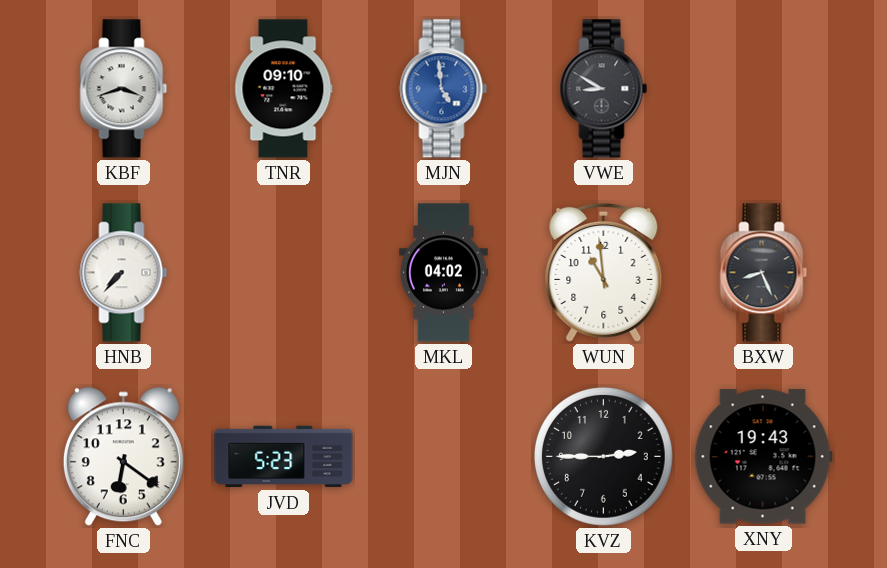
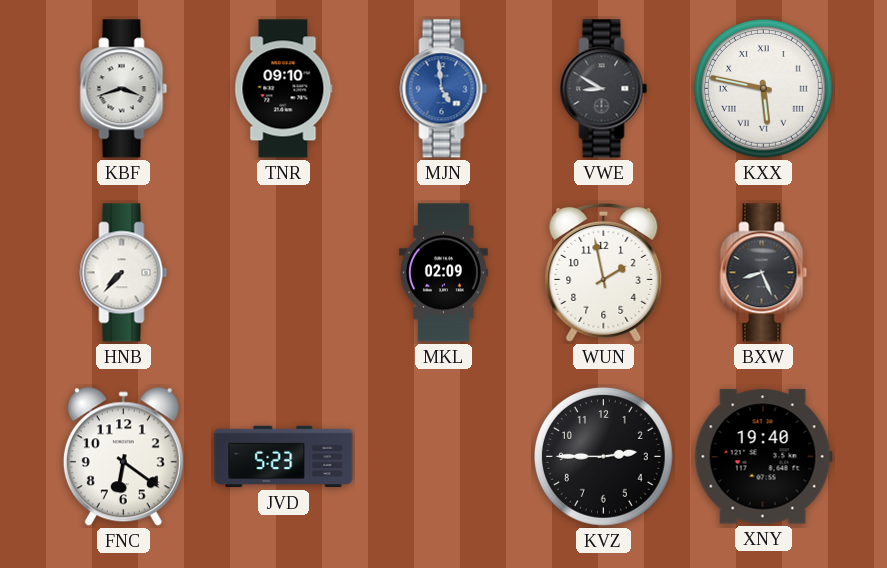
KXX: none -> 5:47
MKL: 04:02 -> 02:09
WUN: 10:59 -> 1:58
XNY: 19:43 -> 19:40
